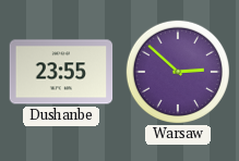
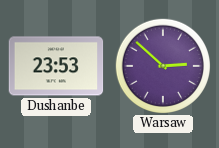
Dushanbe: 23:55 -> 23:53
